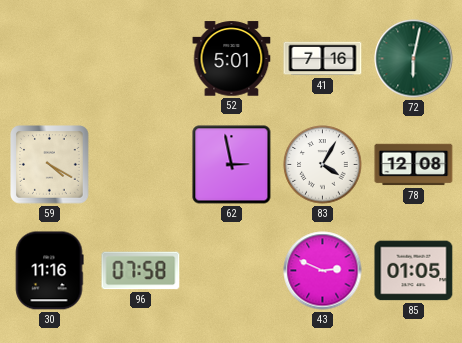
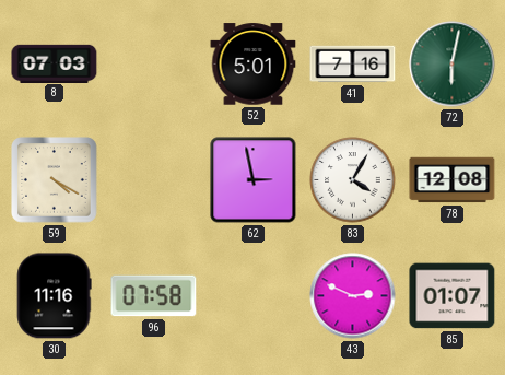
8: none -> 07:03
85: 01:05 -> 01:07
